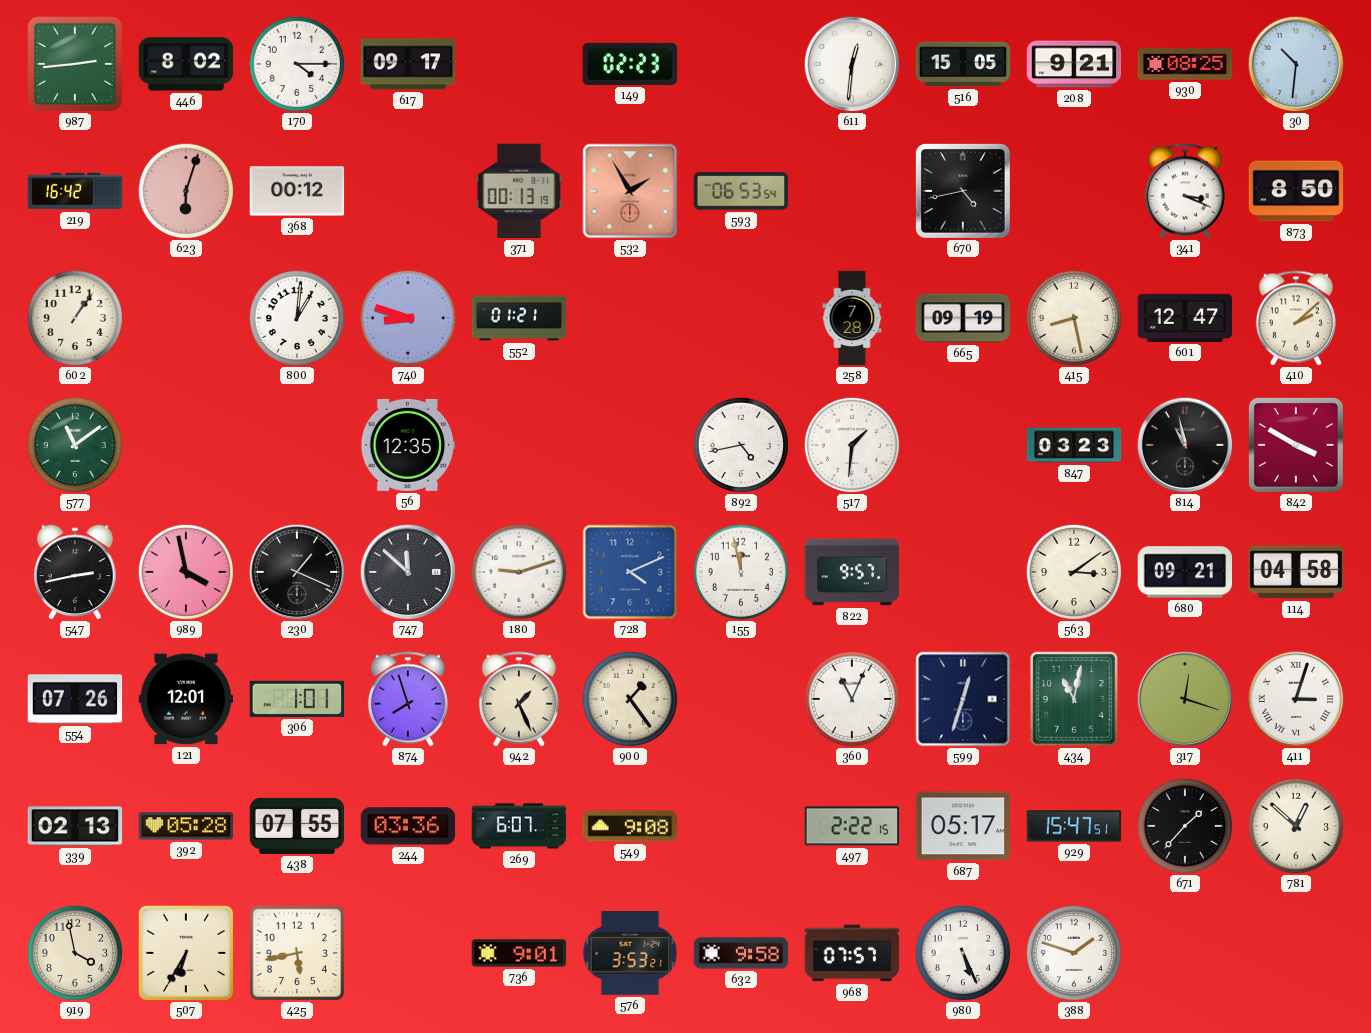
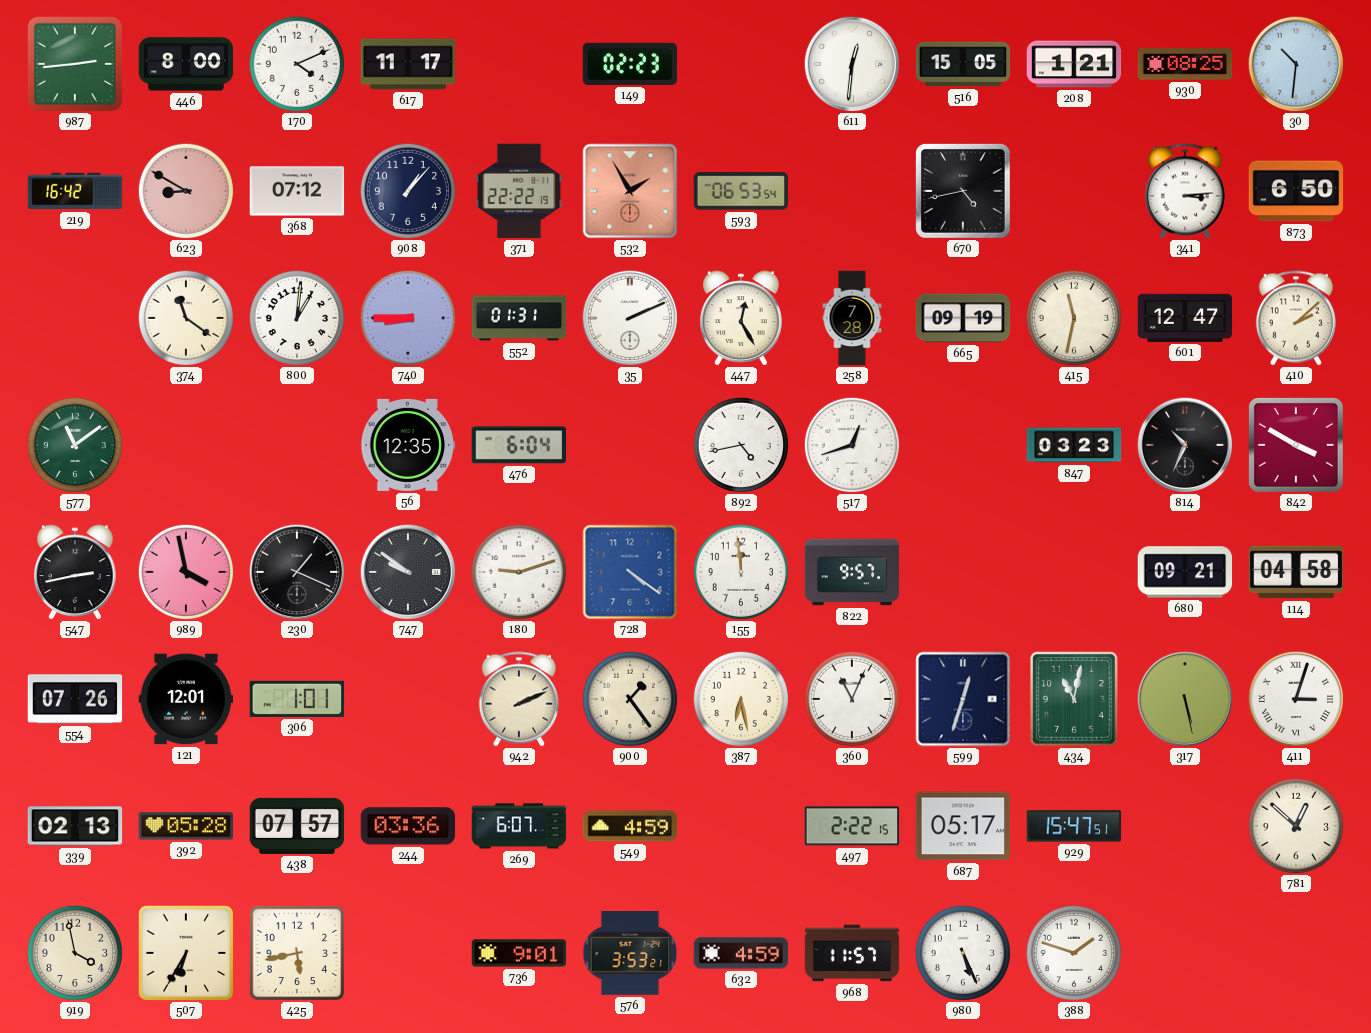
446: 8:02 -> 8:00
170: 4:15 -> 4:11
617: 09:17 -> 11:17
208: 9:21 -> 1:21
623: 6:03 -> 8:50
368: 00:12 -> 07:12
908: none -> 1:07
371: 00:13 -> 22:22
341: 3:19 -> 3:14
873: 8:50 -> 6:50
602: 1:06 -> none
374: none -> 11:21
740: 8:48 -> 8:45
552: 01:21 -> 01:31
35: none -> 2:11
447: none -> 12:25
415: 8:28 -> 11:32
476: none -> 6:04
517: 1:31 -> 12:42
814: 10:58 -> 10:34
747: 11:52 -> 9:51
728: 4:11 -> 4:21
155: 11:58 -> 11:59
563: 3:09 -> none
874: 7:57 -> none
942: 1:26 -> 2:11
387: none -> 6:28
317: 12:18 -> 5:28
438: 07:55 -> 07:57
549: 9:08 -> 4:59
671: 1:37 -> none
632: 9:58 -> 4:59
968: 07:57 -> 11:57
